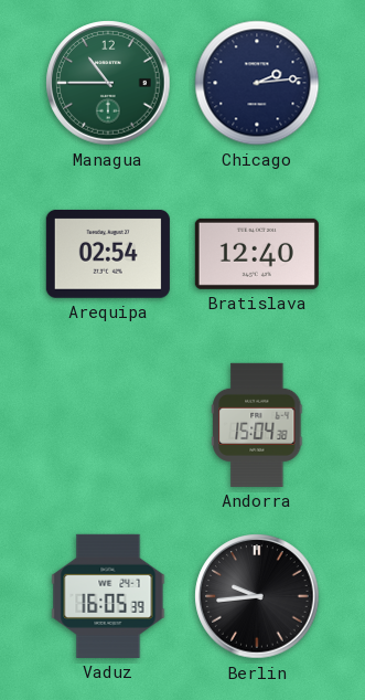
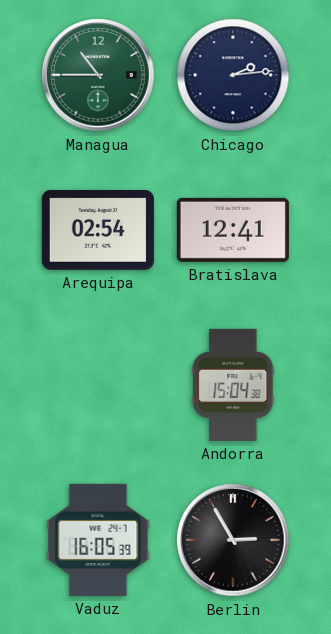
Bratislava: 12:40 -> 12:41
Berlin: 9:44 -> 2:55
